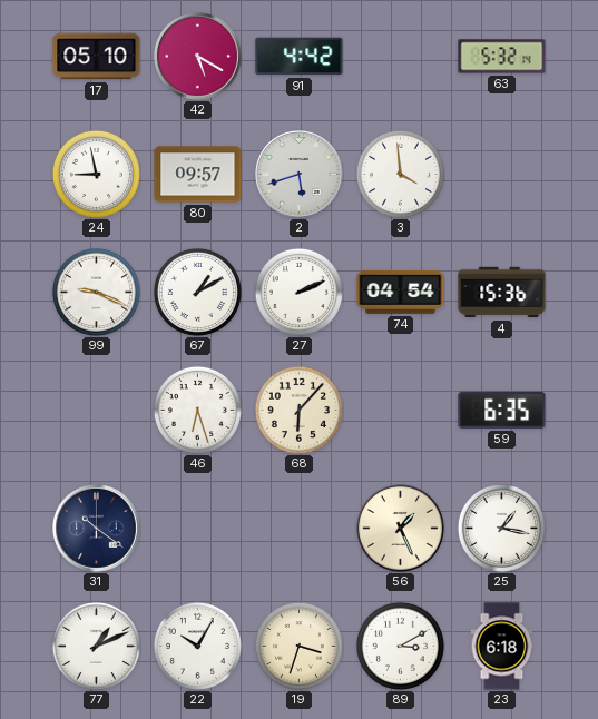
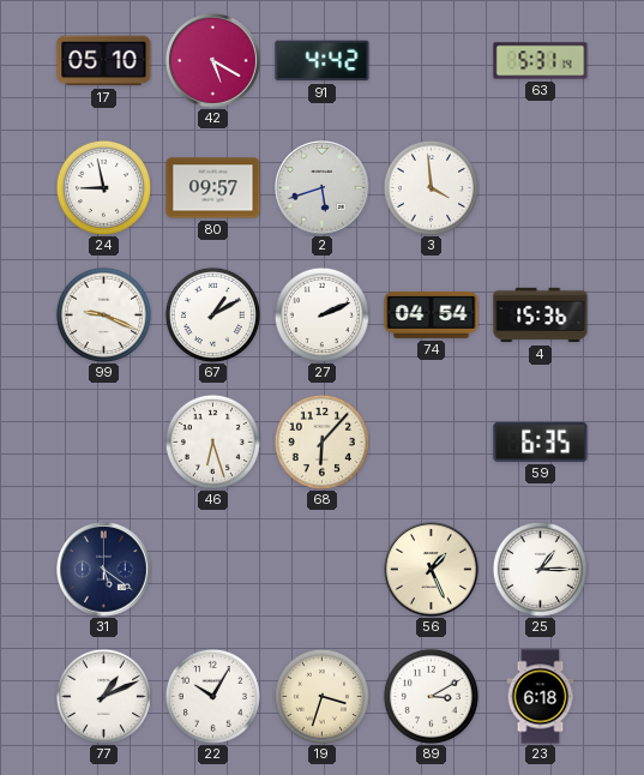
63: 5:32 -> 5:31
31: 10:21 -> 5:21
25: 1:17 -> 1:15
